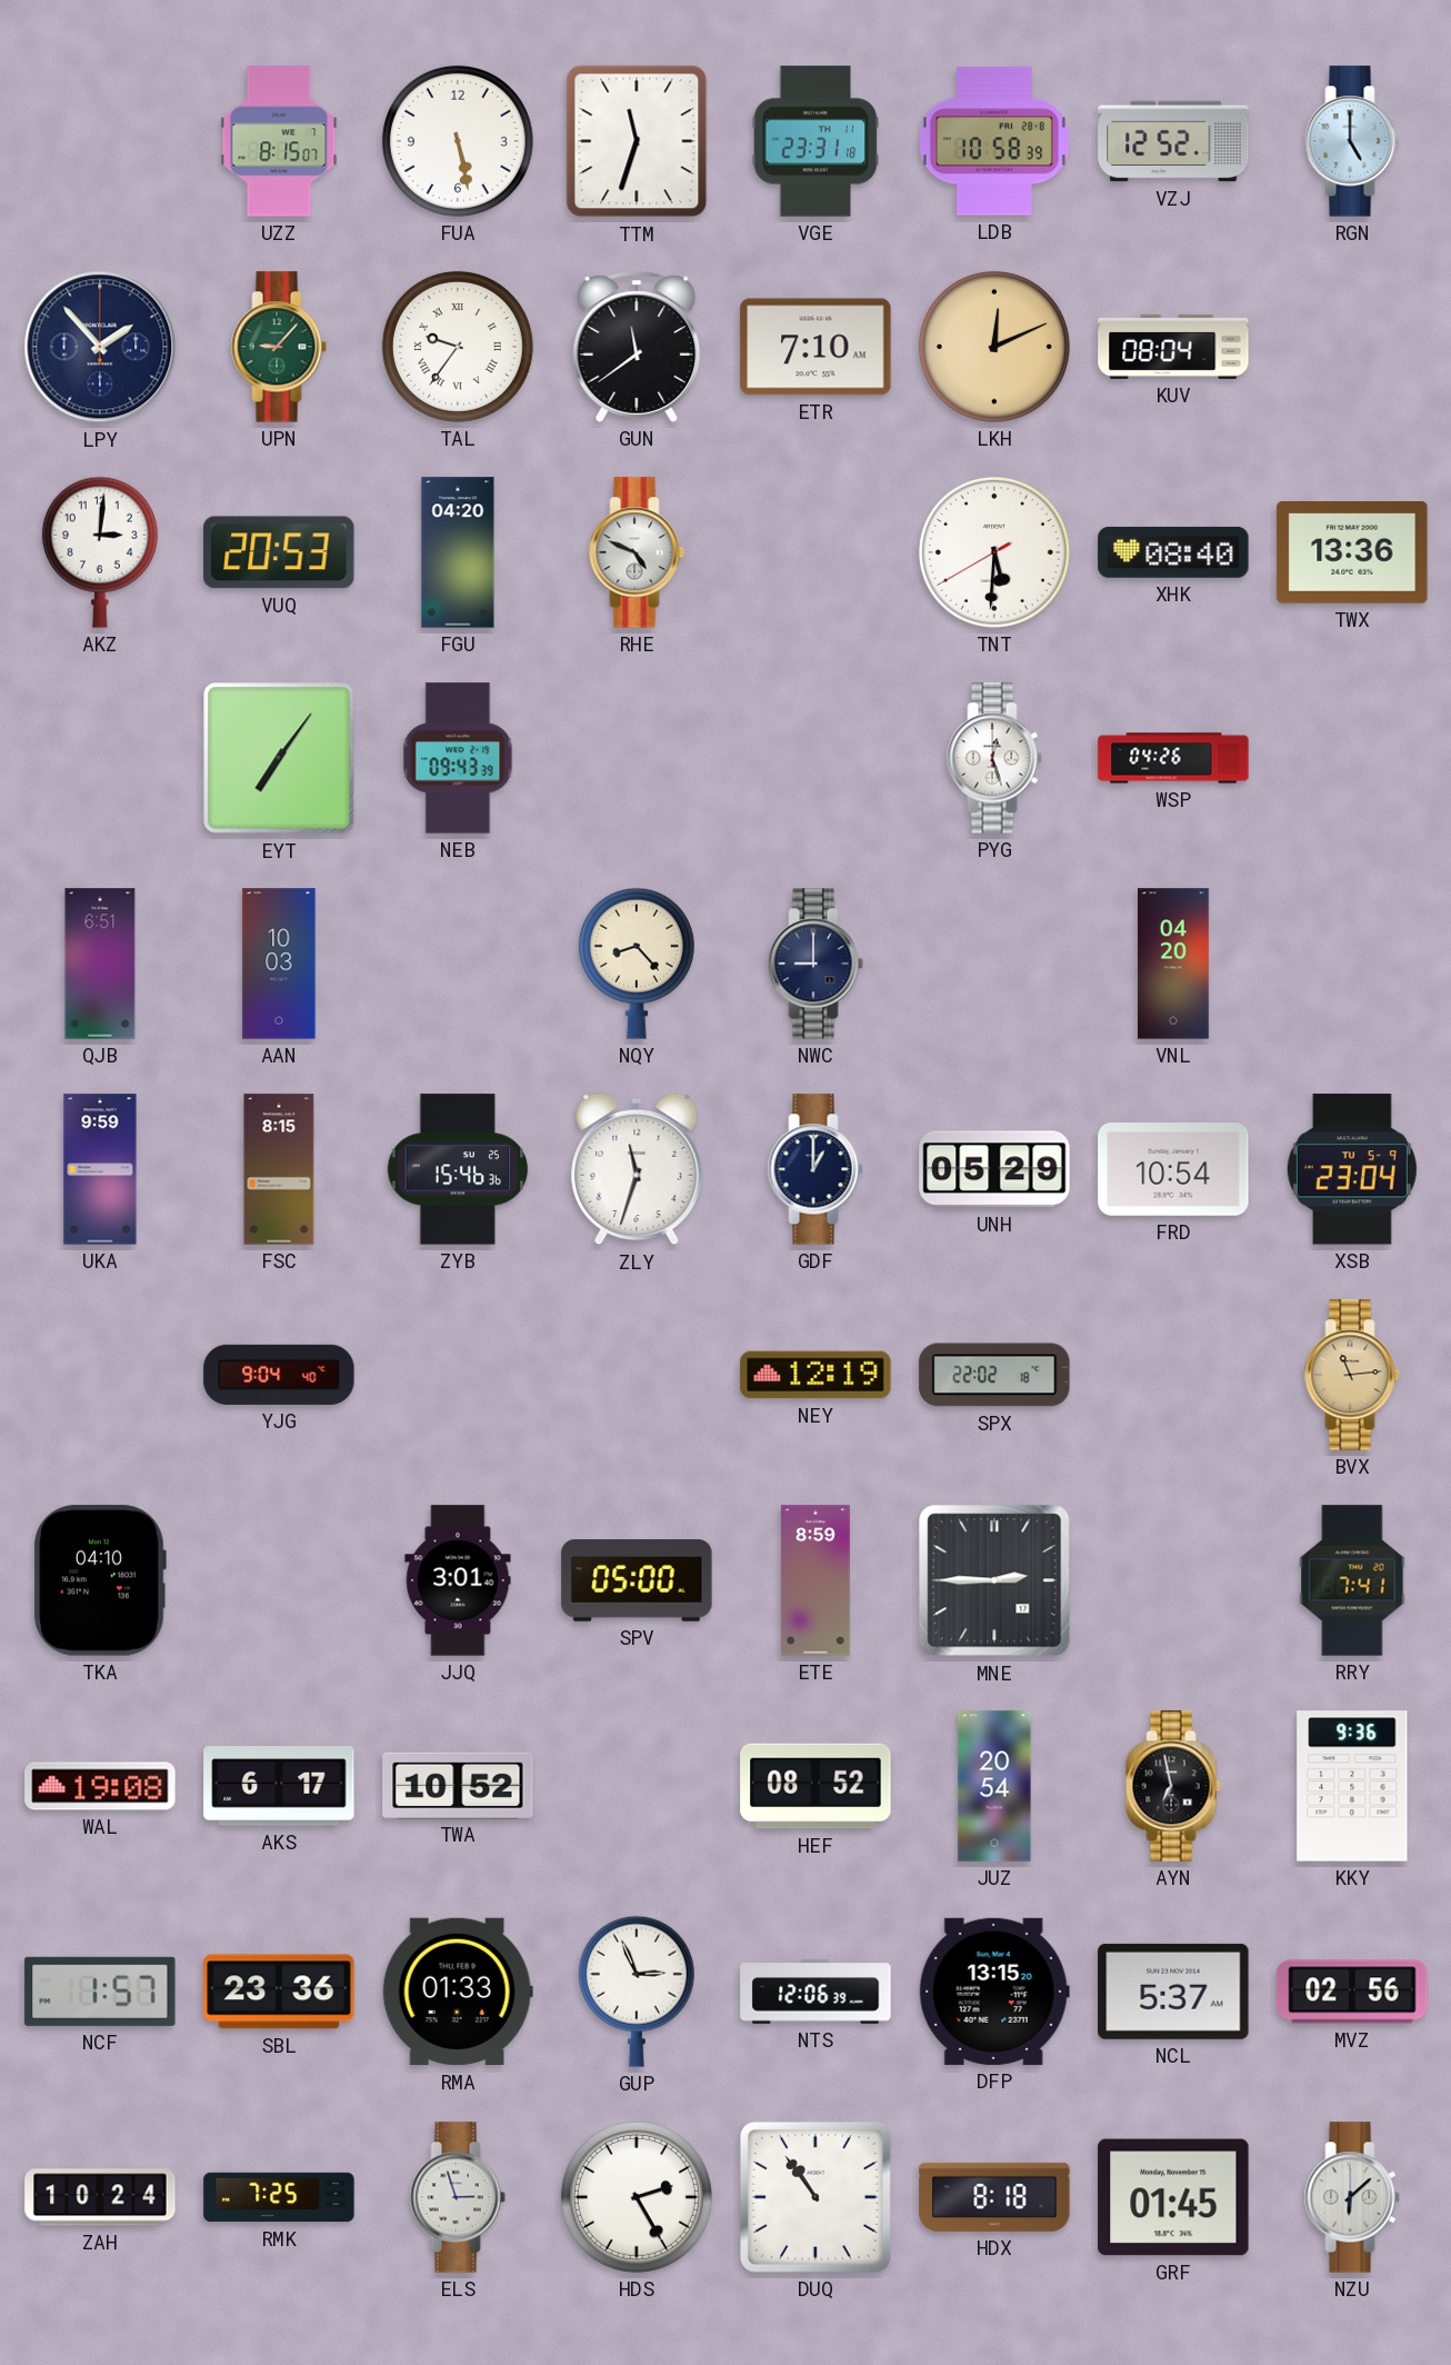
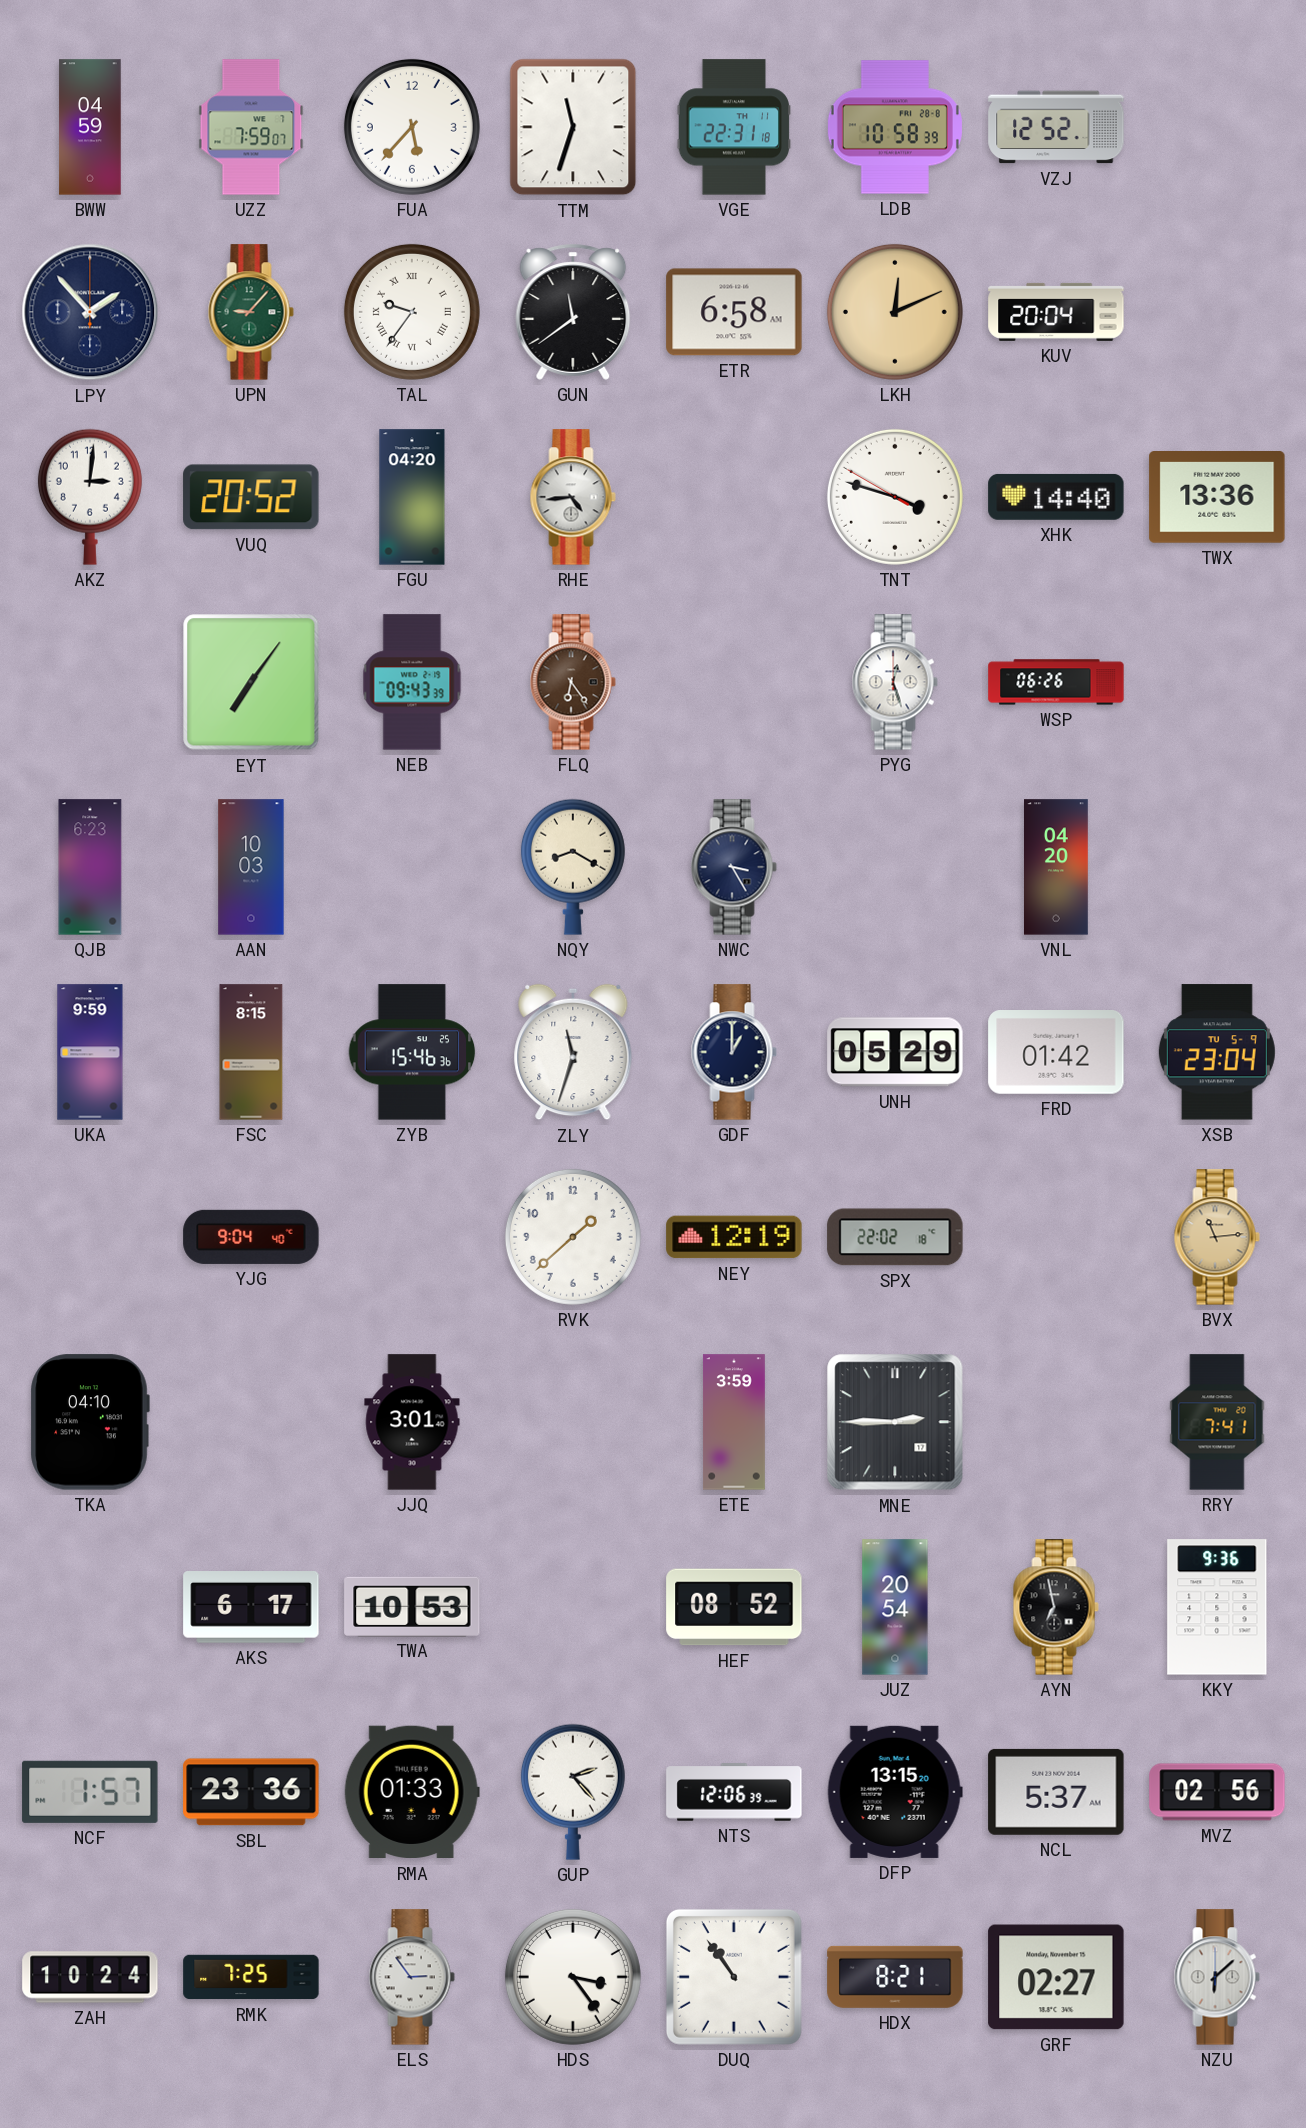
BWW: none -> 04:59
UZZ: 8:15 -> 7:59
FUA: 5:28 -> 5:37
VGE: 23:31 -> 22:31
RGN: 5:00 -> none
ETR: 7:10 -> 6:58
KUV: 08:04 -> 20:04
VUQ: 20:53 -> 20:52
RHE: 4:49 -> 4:44
TNT: 5:30 -> 3:47
XHK: 08:40 -> 14:40
FLQ: none -> 6:24
WSP: 04:26 -> 06:26
QJB: 6:51 -> 6:23
NQY: 8:23 -> 8:20
NWC: 9:00 -> 3:25
FRD: 10:54 -> 01:42
RVK: none -> 1:38
SPV: 05:00 -> none
ETE: 8:59 -> 3:59
WAL: 19:08 -> none
TWA: 10:52 -> 10:53
GUP: 2:56 -> 2:23
ELS: 2:57 -> 2:54
HDS: 2:25 -> 3:24
HDX: 8:18 -> 8:21
GRF: 01:45 -> 02:27
